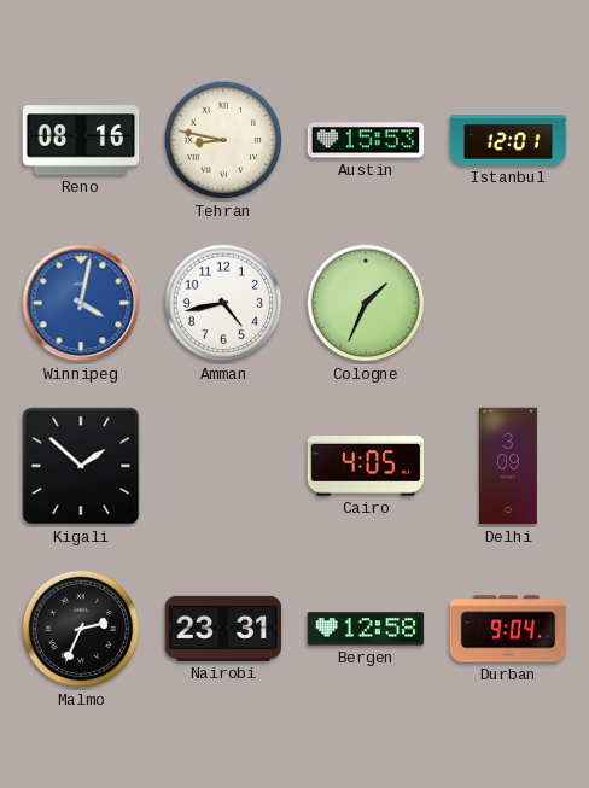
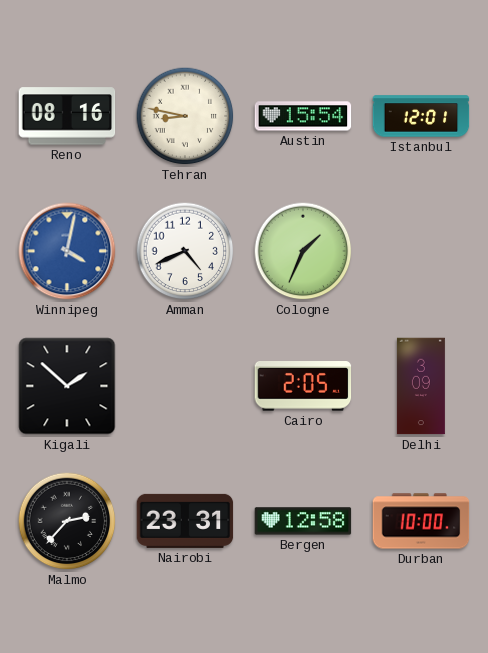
Austin: 15:53 -> 15:54
Amman: 4:43 -> 4:41
Cairo: 4:05 -> 2:05
Malmo: 2:34 -> 2:37
Durban: 9:04 -> 10:00
